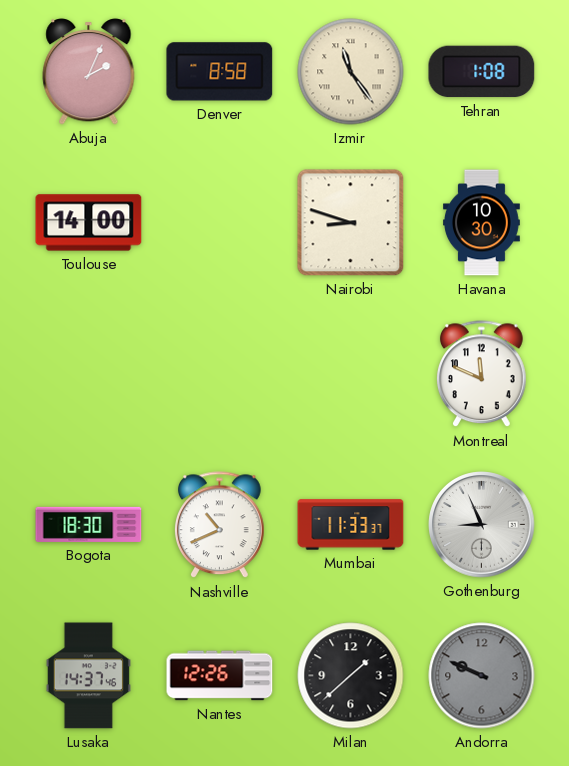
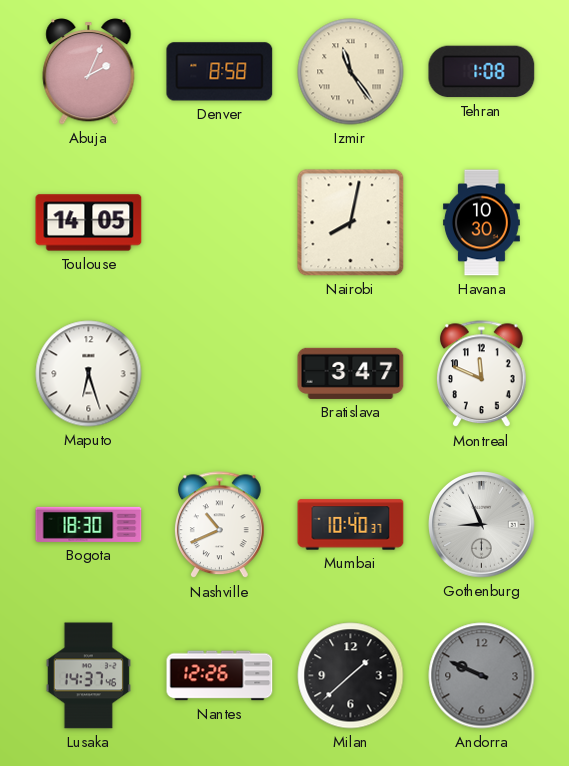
Toulouse: 14:00 -> 14:05
Nairobi: 8:48 -> 8:02
Maputo: none -> 6:27
Bratislava: none -> 3:47
Mumbai: 11:33 -> 10:40
